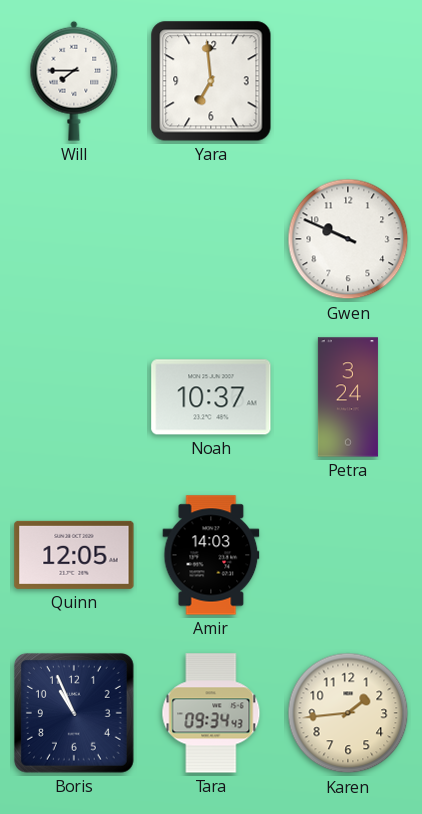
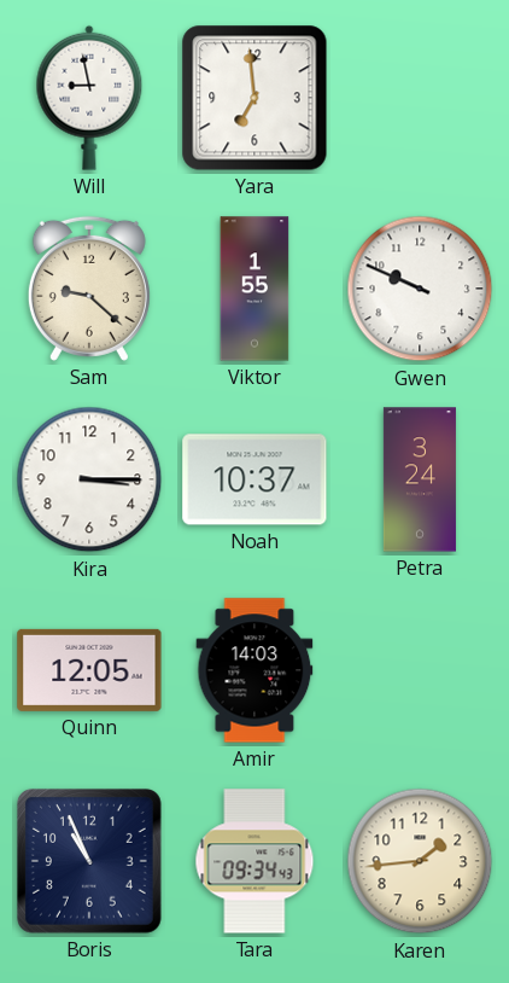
Will: 7:45 -> 8:58
Sam: none -> 9:22
Viktor: none -> 1:55
Kira: none -> 3:15
